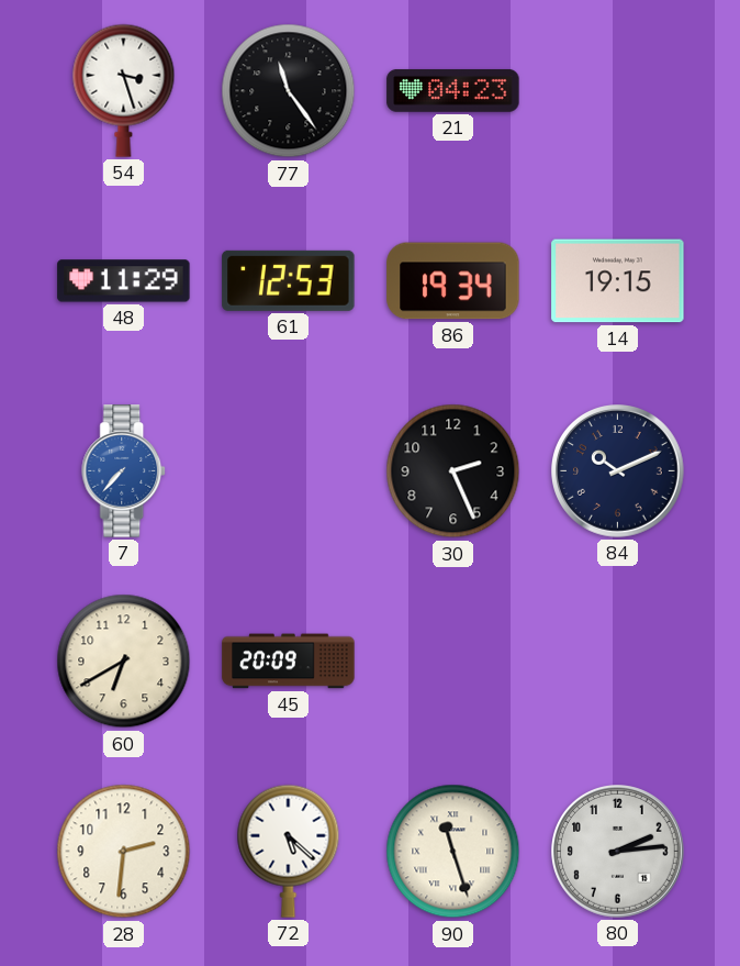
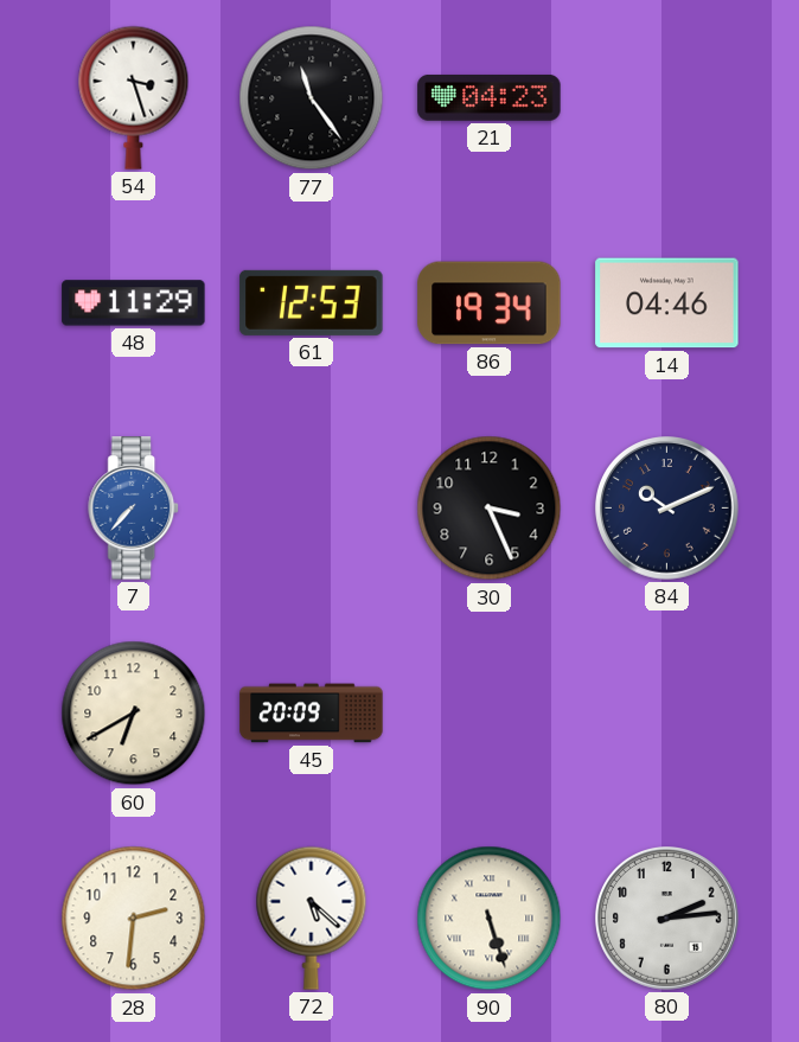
14: 19:15 -> 04:46
30: 2:26 -> 3:26
90: 11:27 -> 5:27
